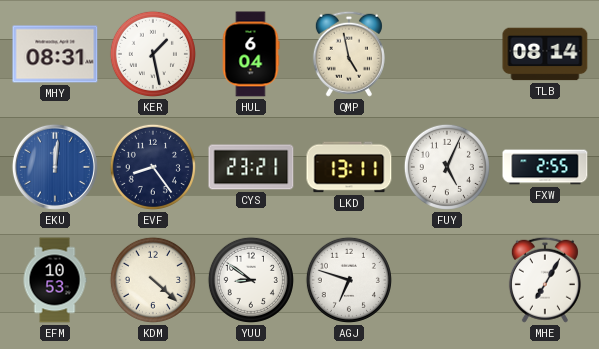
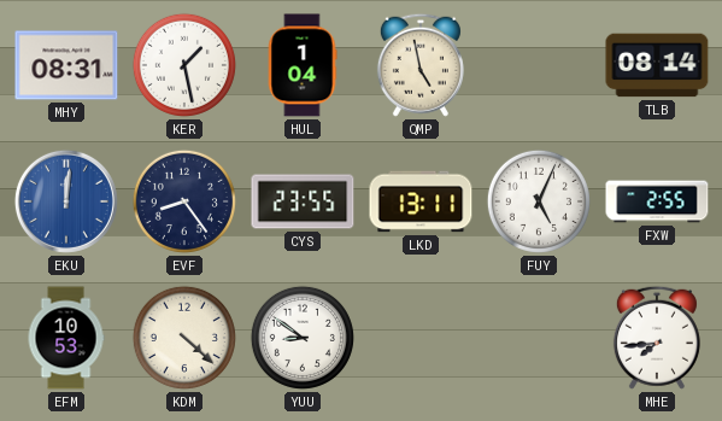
HUL: 6:04 -> 1:04
CYS: 23:21 -> 23:55
AGJ: 6:48 -> none
MHE: 7:05 -> 7:44
